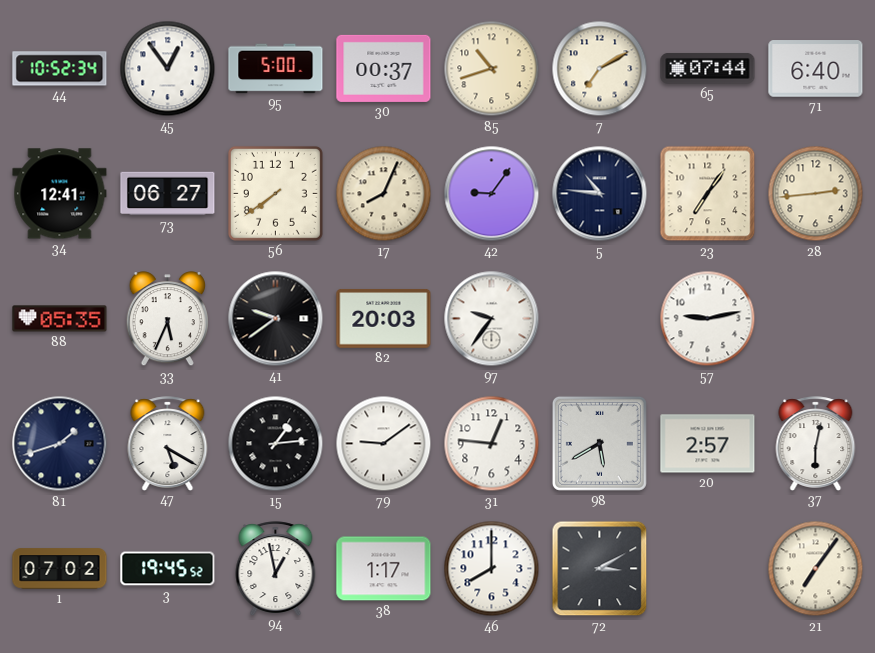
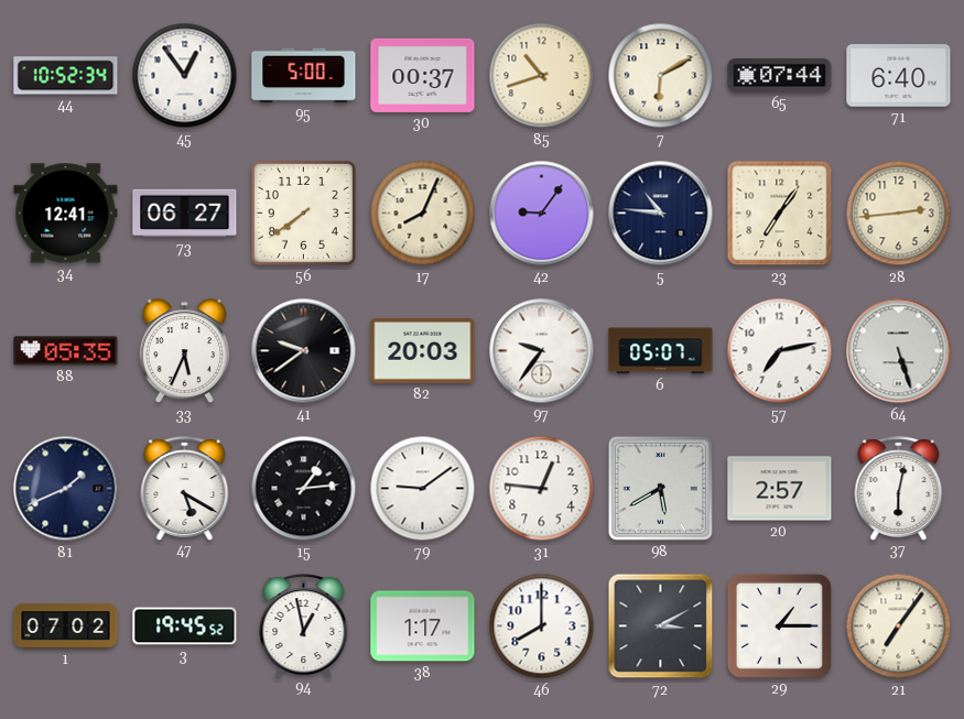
7: 7:10 -> 6:10
6: none -> 05:07
57: 9:13 -> 7:13
64: none -> 5:27
81: 1:42 -> 1:41
29: none -> 1:15
